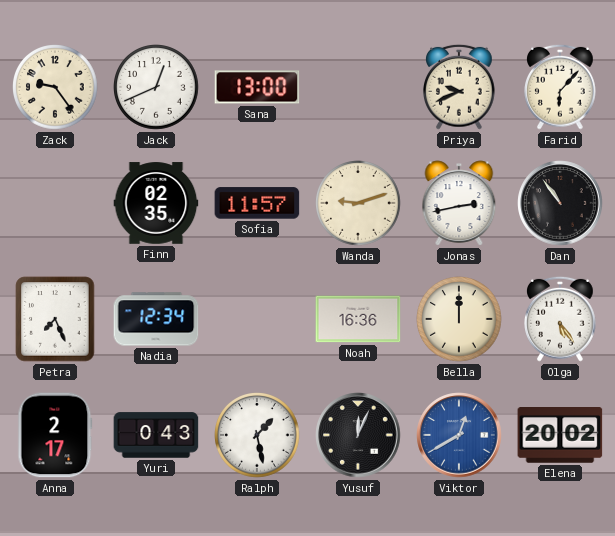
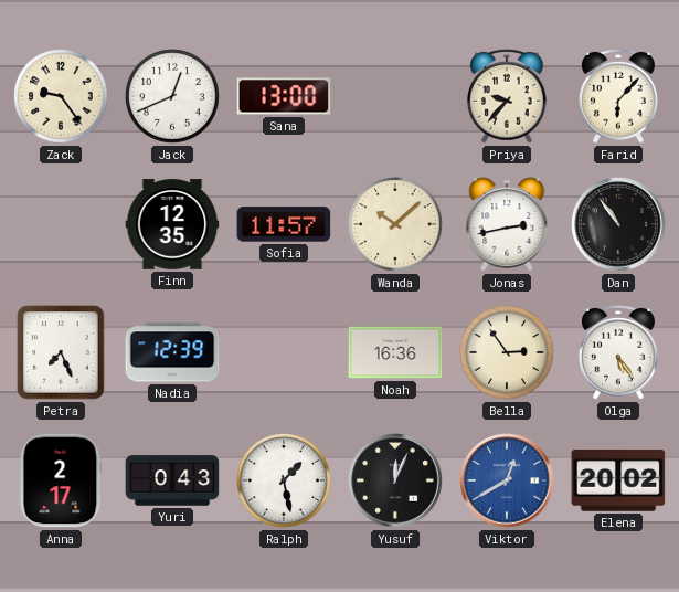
Priya: 9:41 -> 9:37
Finn: 02:35 -> 12:35
Wanda: 9:12 -> 10:08
Nadia: 12:34 -> 12:39
Bella: 12:00 -> 2:54
